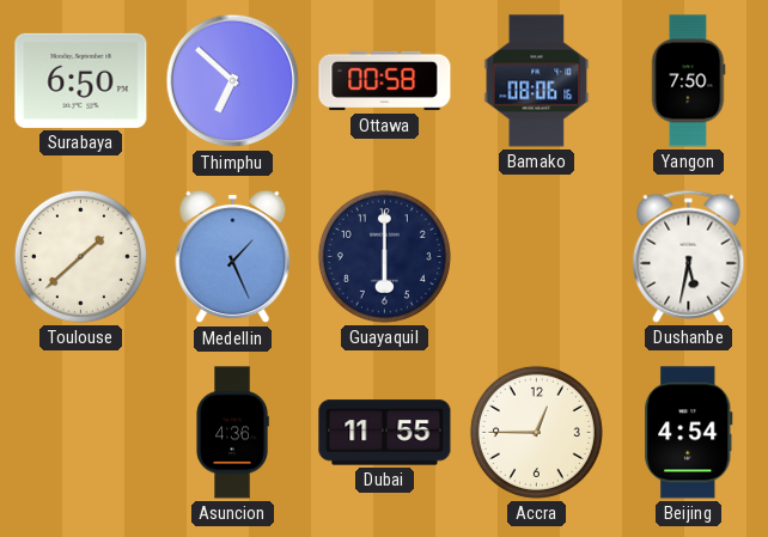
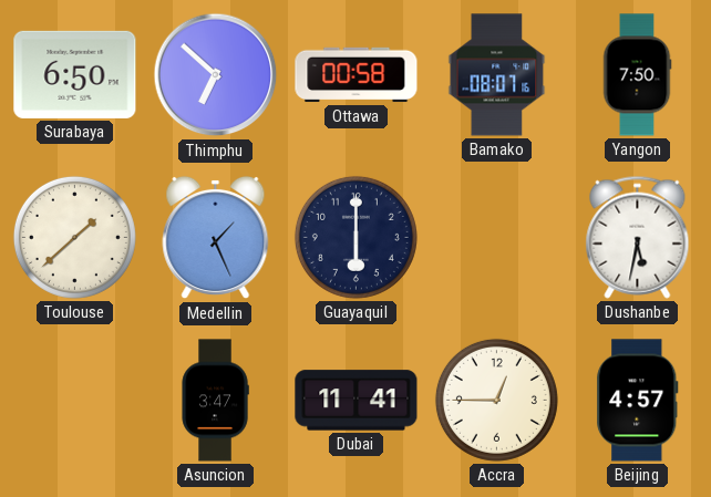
Bamako: 08:06 -> 08:07
Asuncion: 4:36 -> 3:47
Dubai: 11:55 -> 11:41
Beijing: 4:54 -> 4:57
